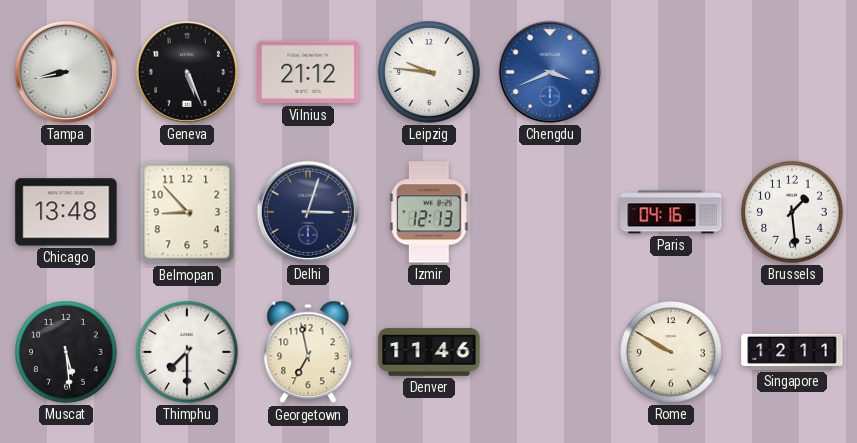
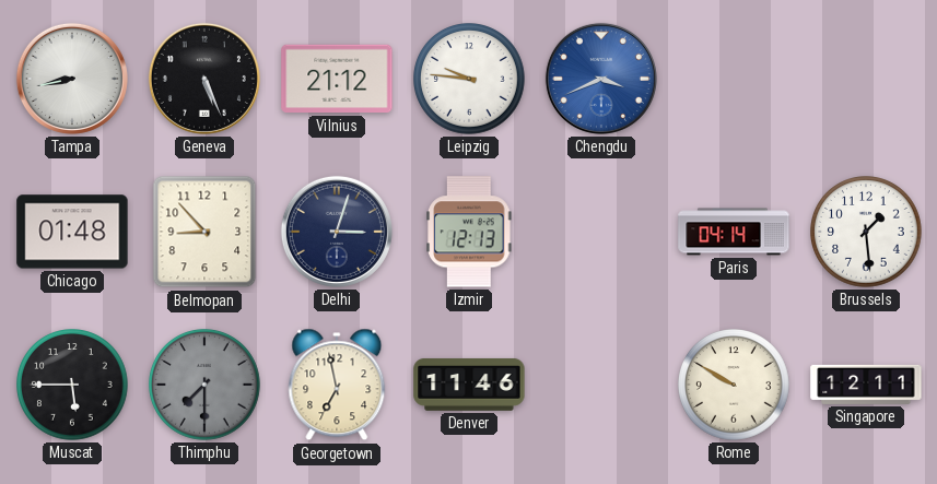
Chicago: 13:48 -> 01:48
Paris: 04:16 -> 04:14
Muscat: 5:29 -> 5:45
Thimphu dial: white -> grey
